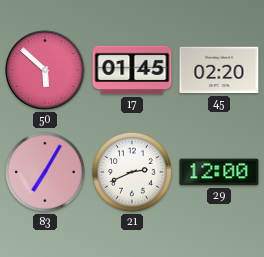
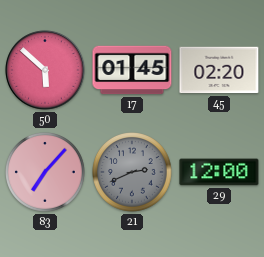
83: 7:05 -> 7:07
21 dial: white -> grey
